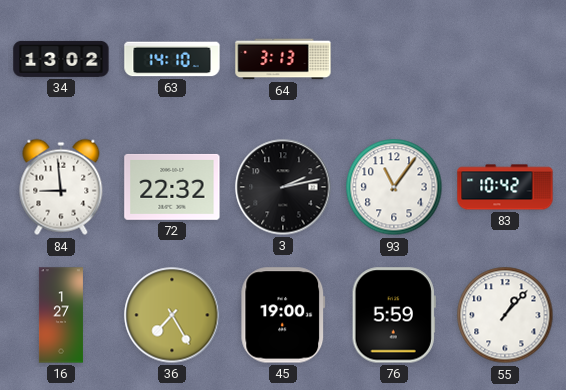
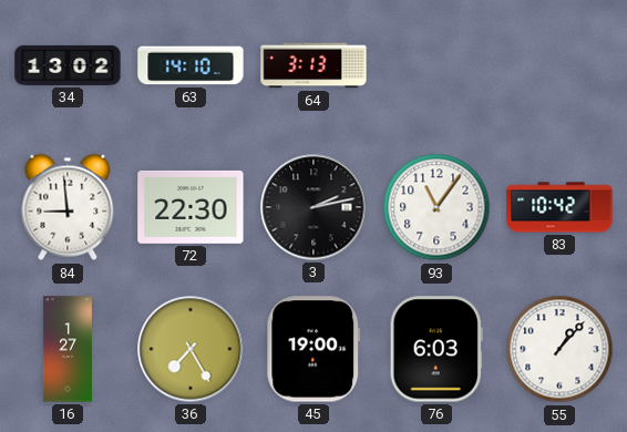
72: 22:32 -> 22:30
76: 5:59 -> 6:03
